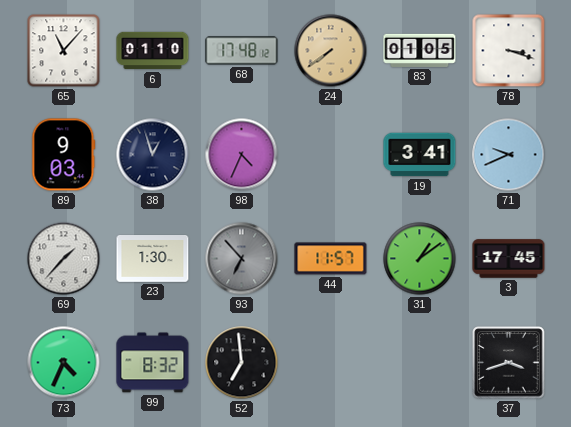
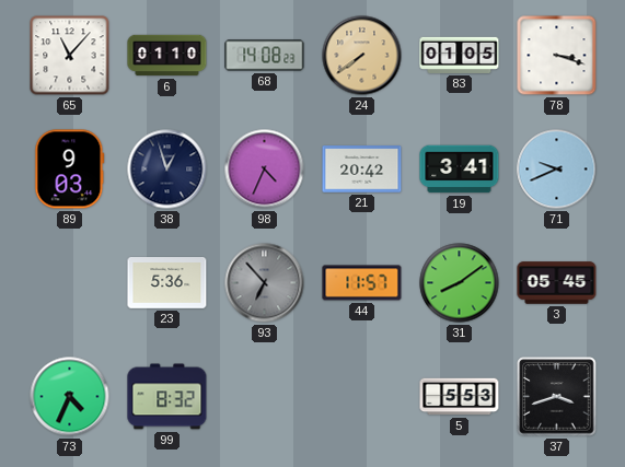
68: 17:48 -> 14:08
21: none -> 20:42
69: 1:37 -> none
23: 1:30 -> 5:36
31: 1:09 -> 8:09
3: 17:45 -> 05:45
52: 6:59 -> none
5: none -> 5:53
